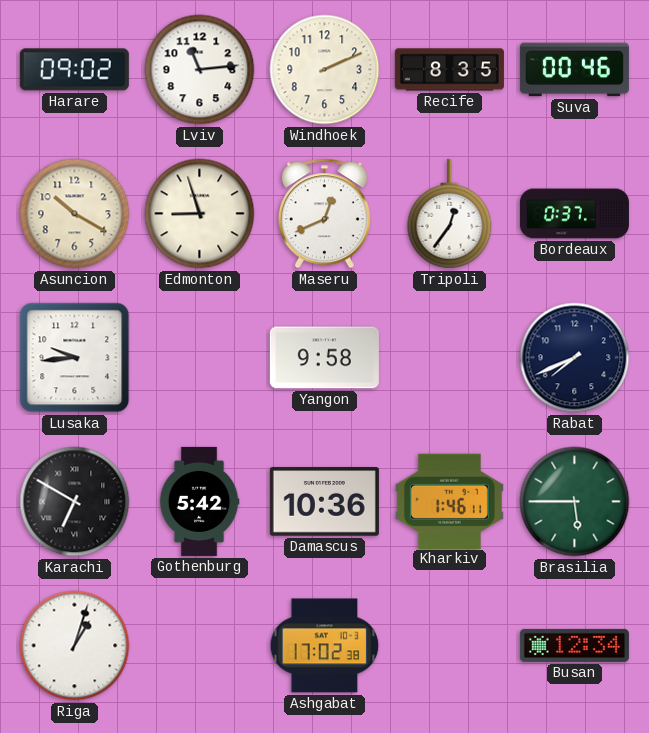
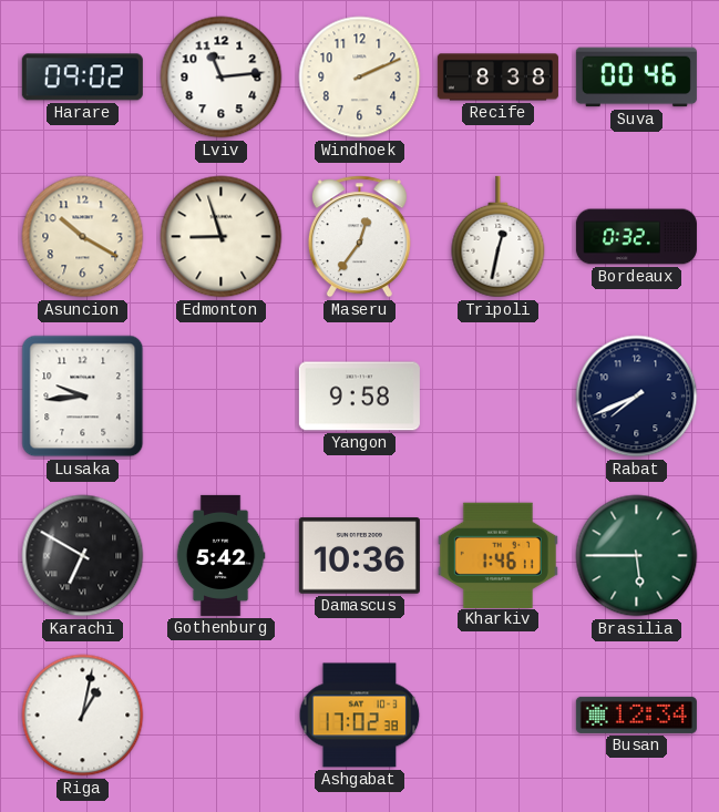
Recife: 8:35 -> 8:38
Maseru: 12:41 -> 12:36
Tripoli: 12:36 -> 12:32
Bordeaux: 0:37 -> 0:32
Riga: 1:03 -> 1:02
